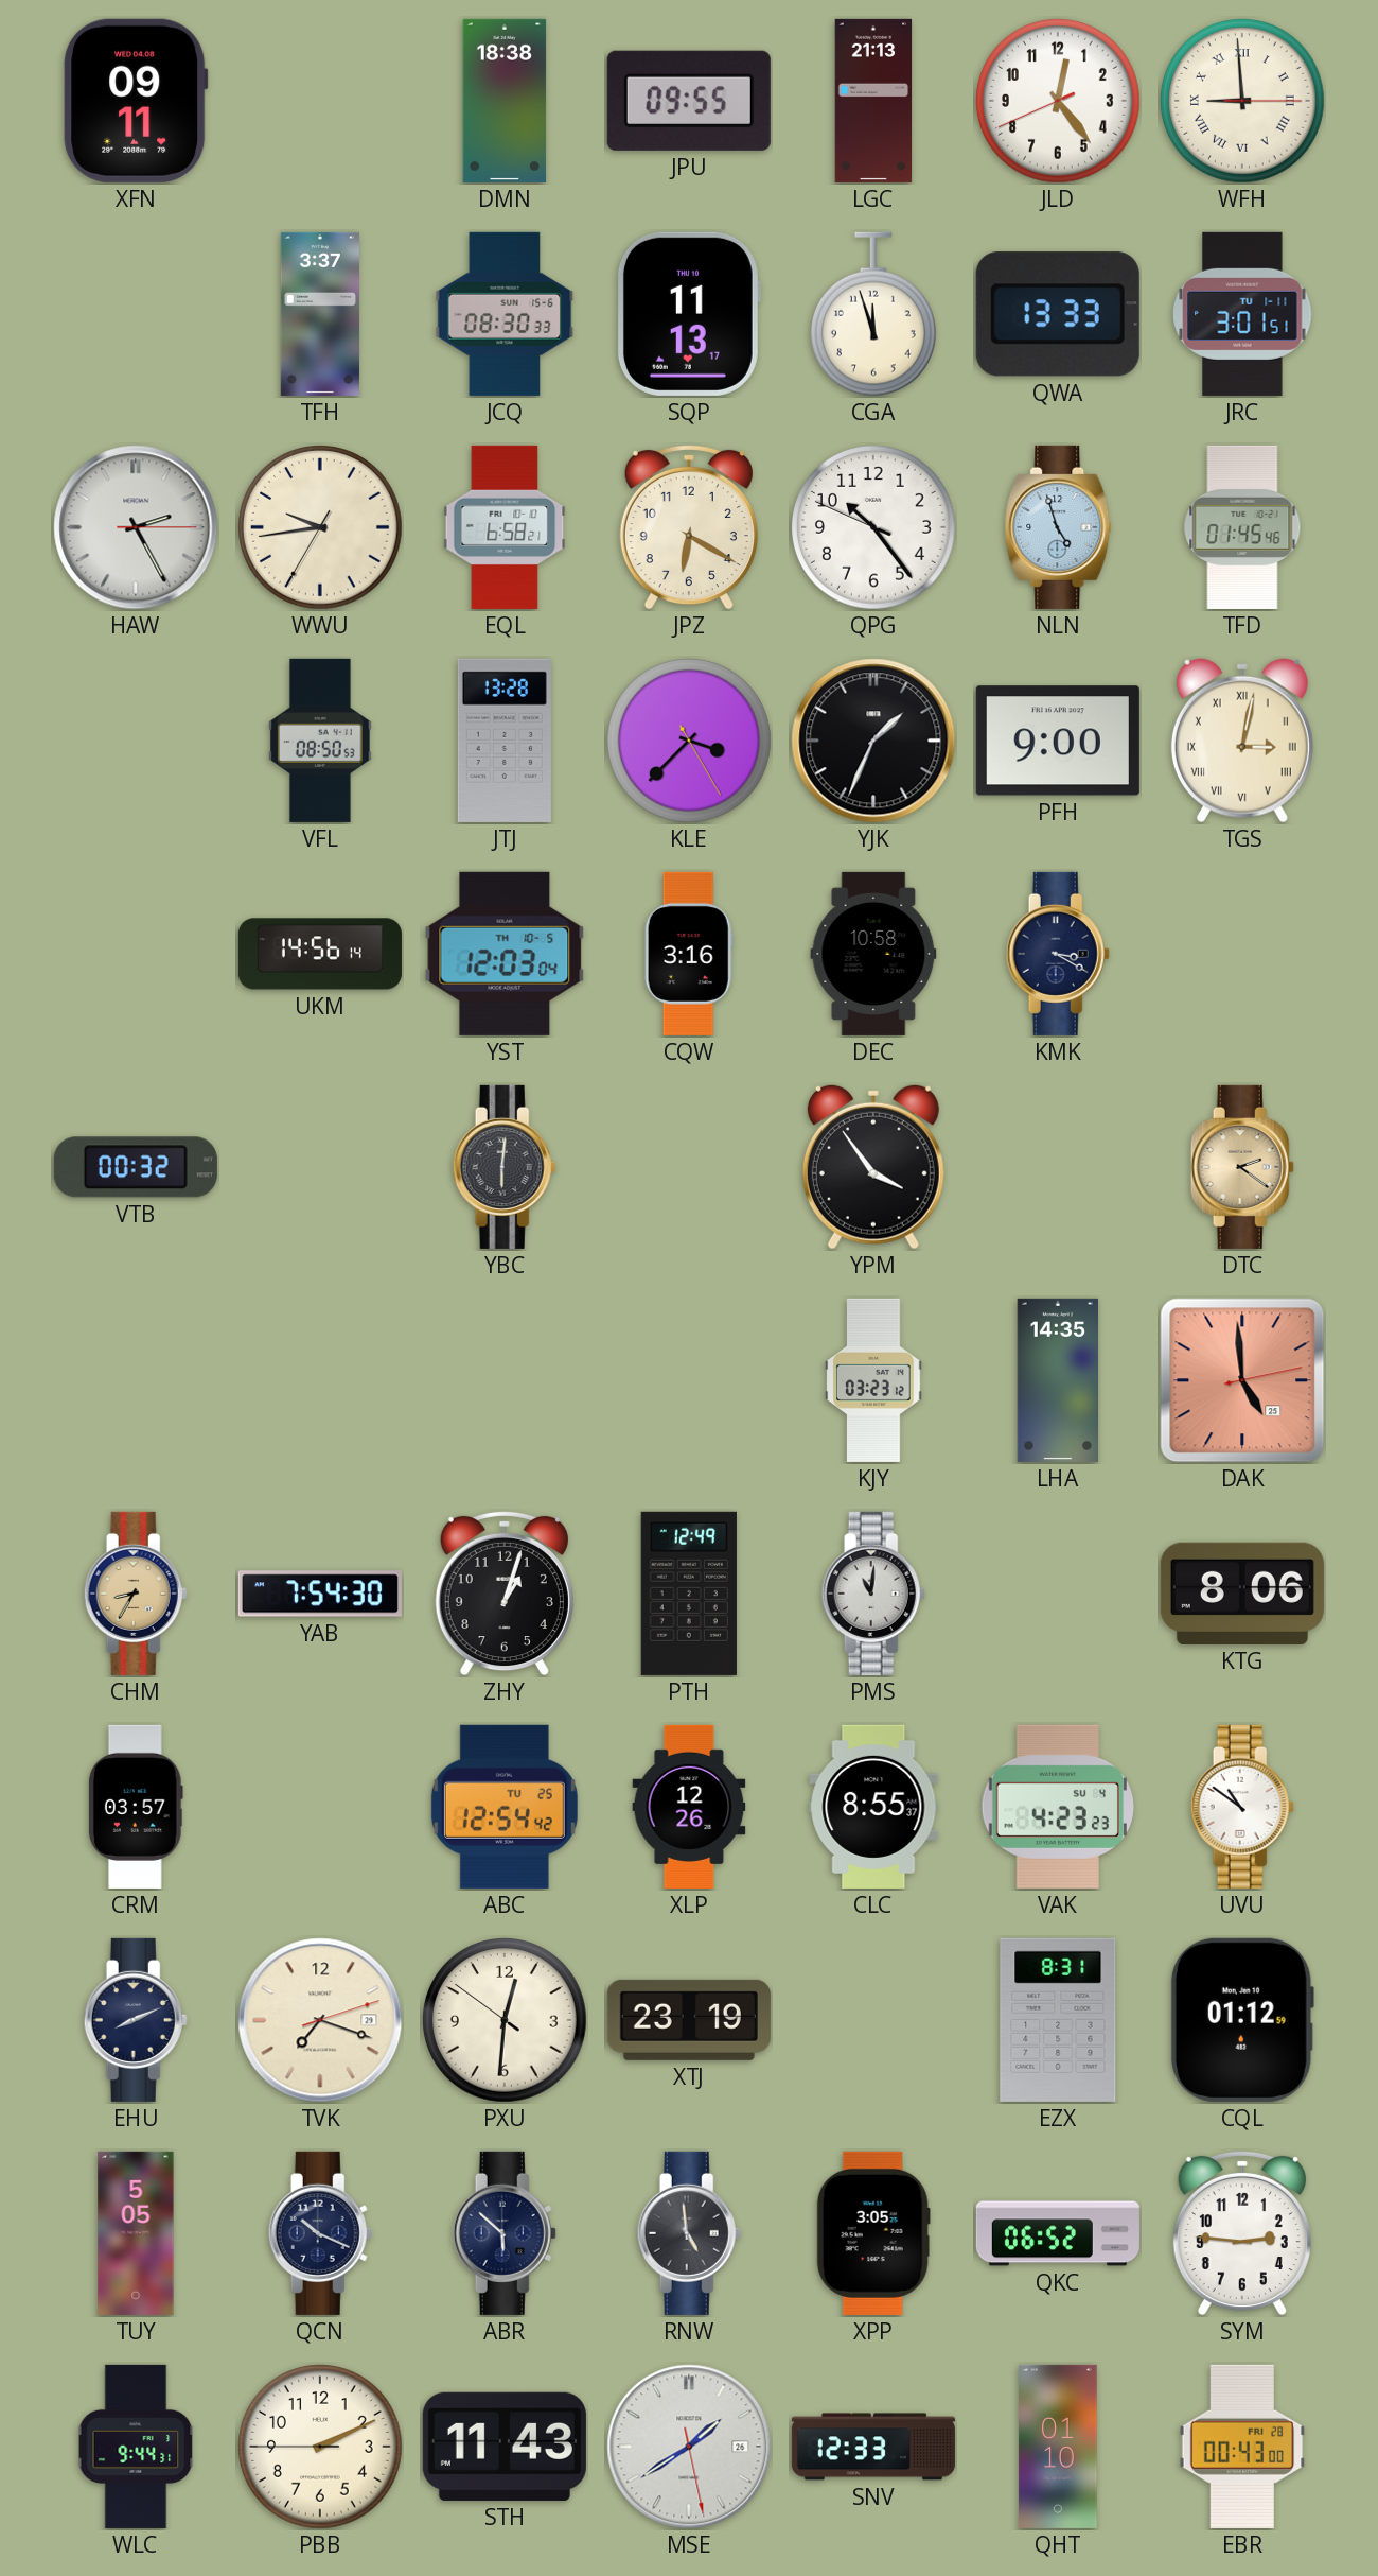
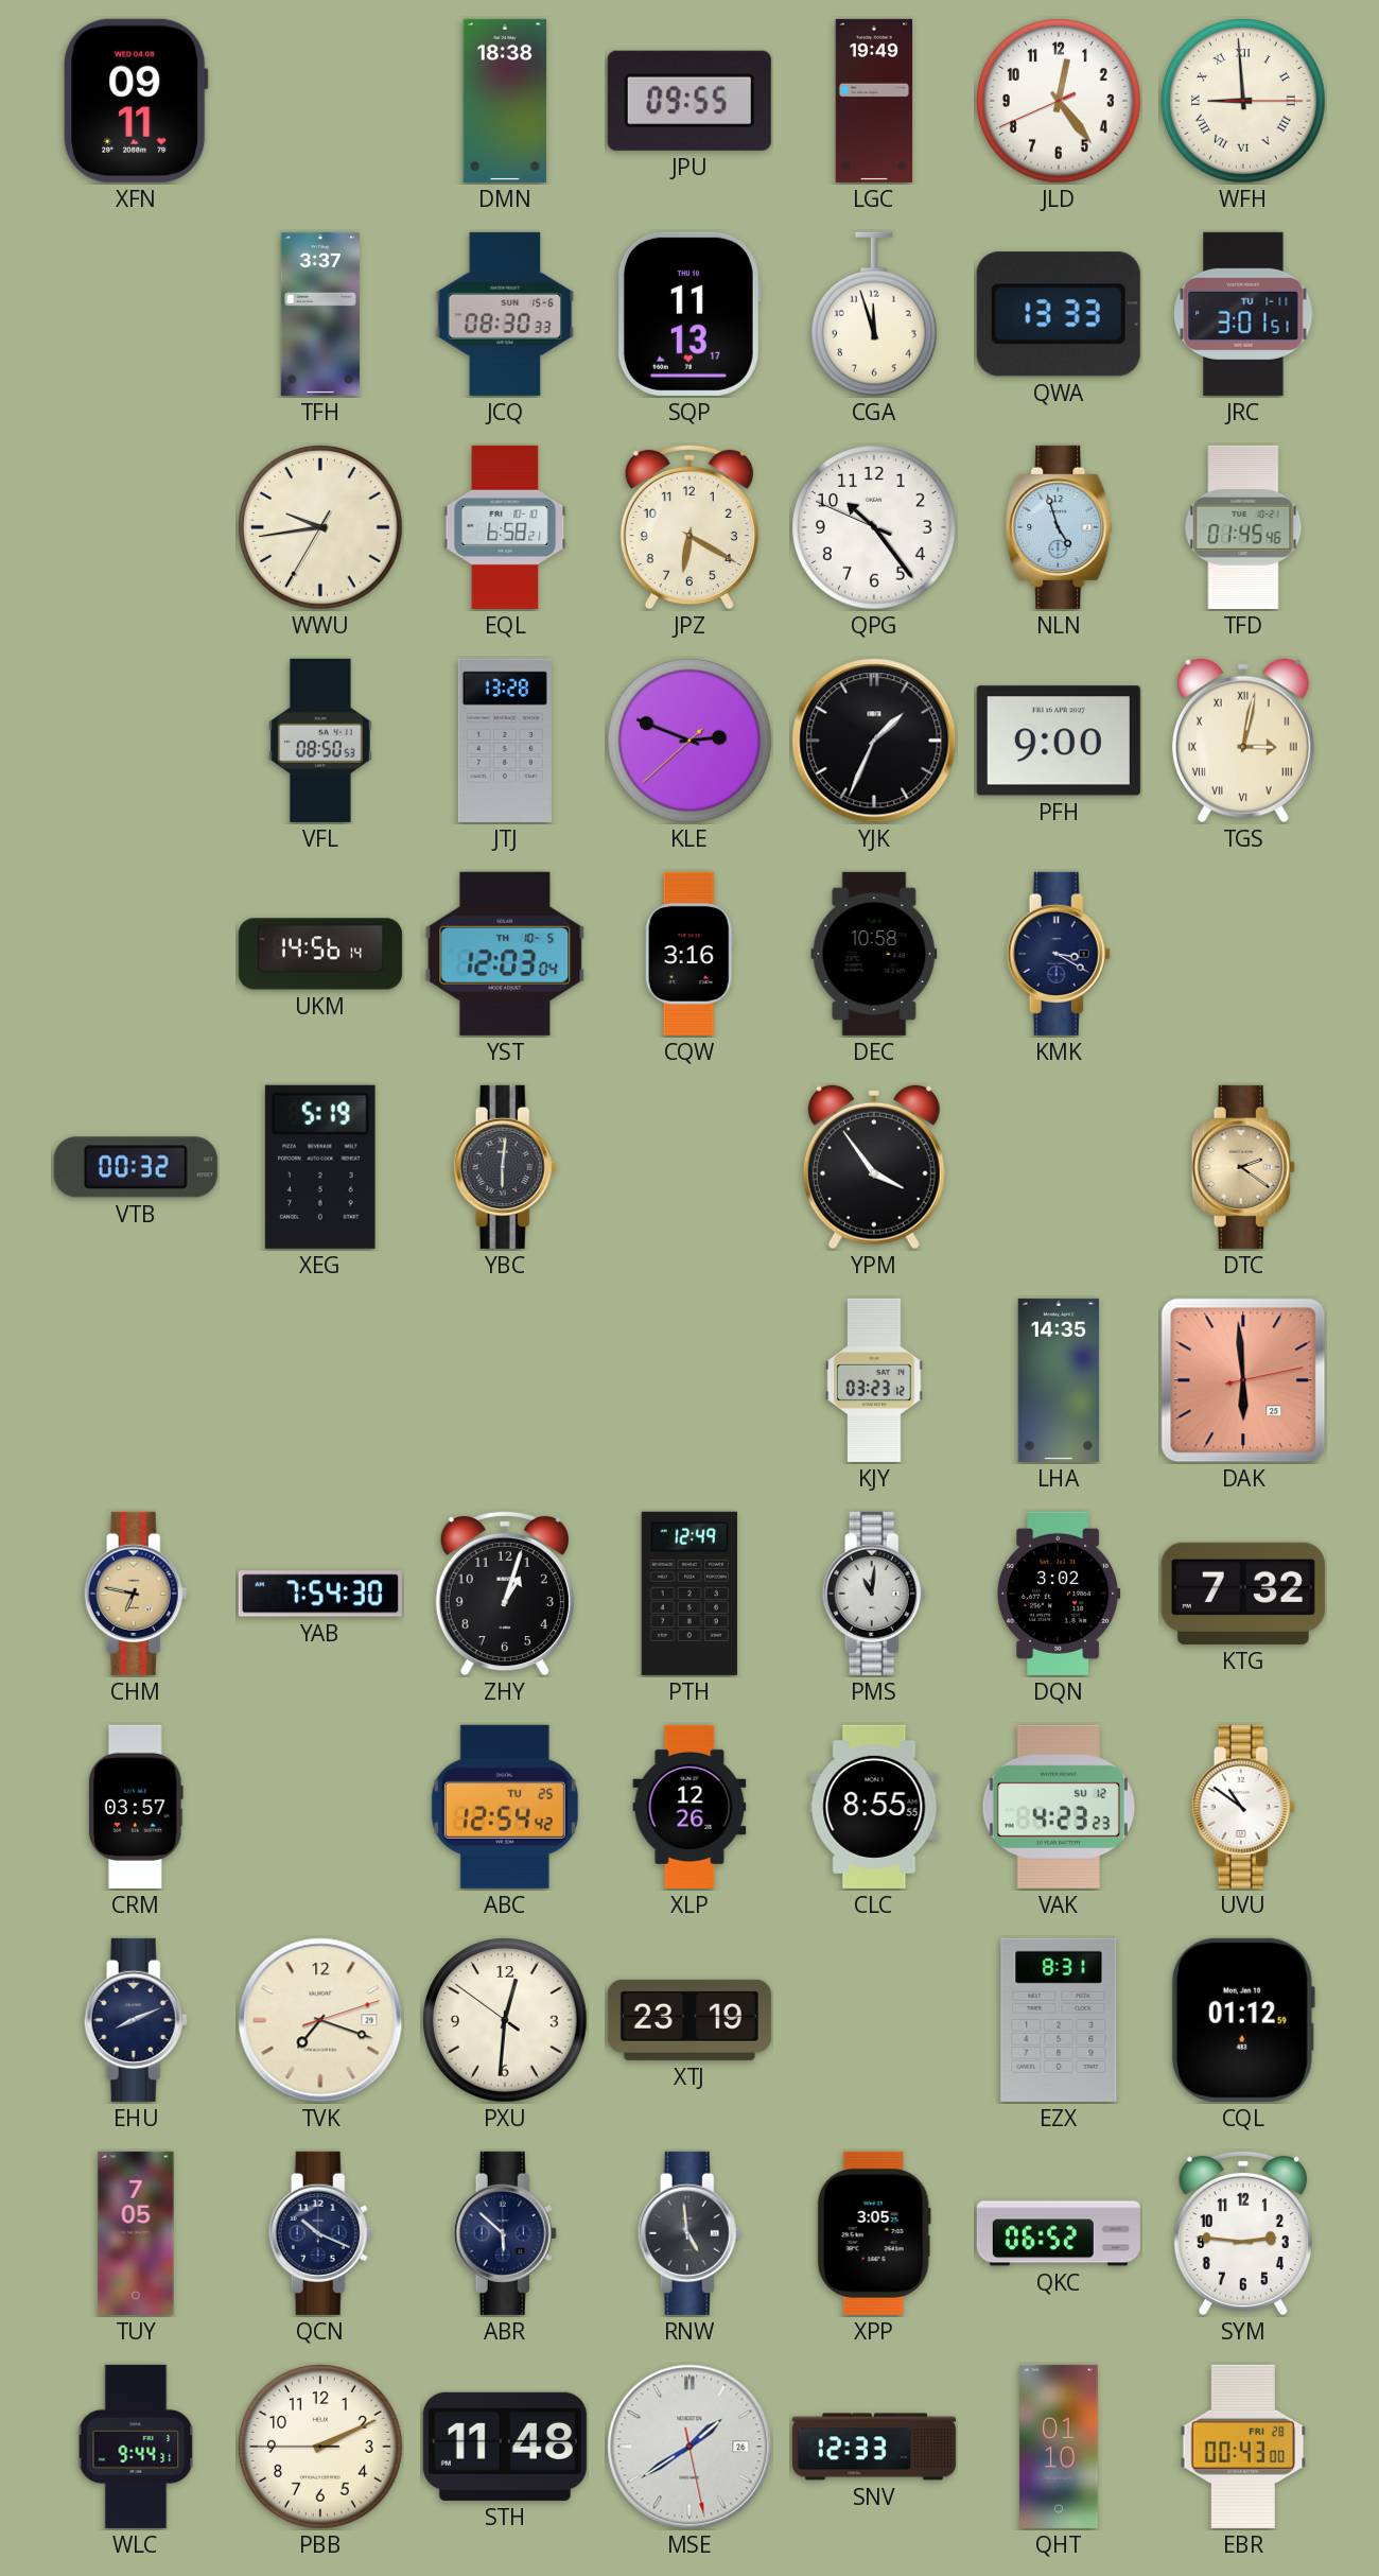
LGC: 21:13 -> 19:49
HAW: 2:25 -> none
KLE: 3:37 -> 2:48
XEG: none -> 5:19
DAK: 4:59 -> 5:59
CHM: 8:35 -> 6:47
DQN: none -> 3:02
KTG: 8:06 -> 7:32
CLC: 8:55:37 -> 8:55:55
VAK date: SU 4 -> SU 12
TUY: 5:05 -> 7:05
STH: 11:43 -> 11:48
